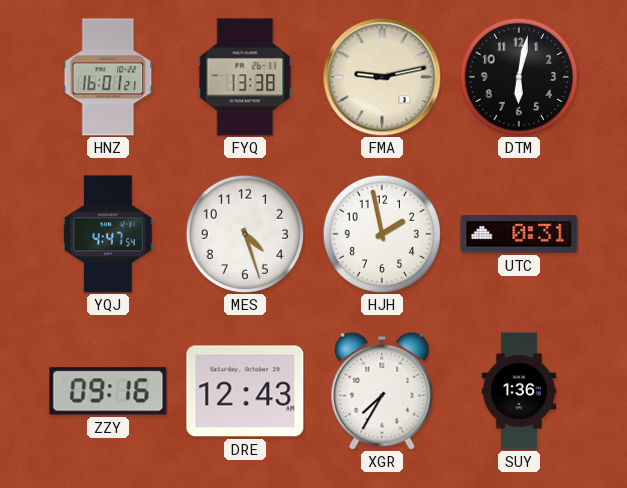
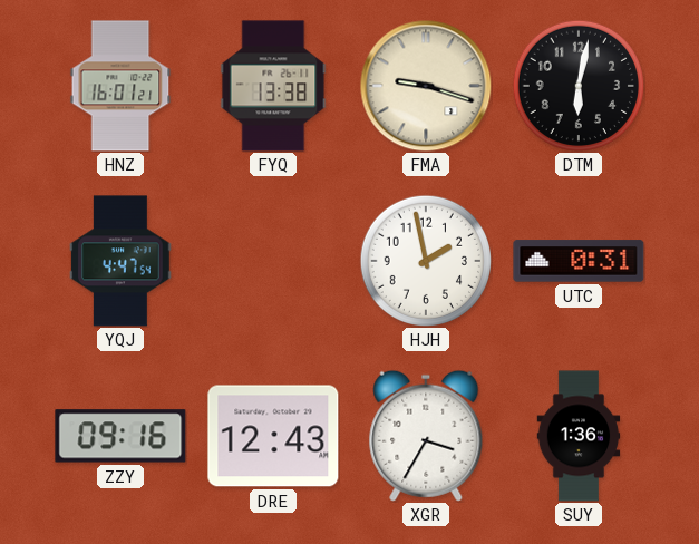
FMA: 9:13 -> 9:18
MES: 4:27 -> none
XGR: 7:35 -> 3:35
